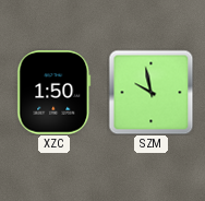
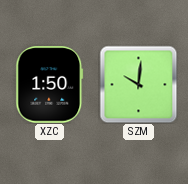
SZM: 9:58 -> 10:01
